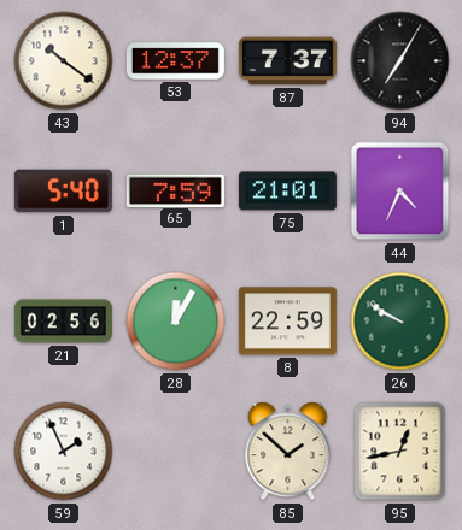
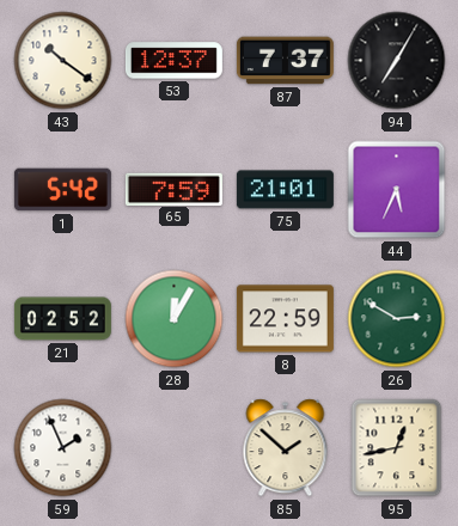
1: 5:40 -> 5:42
44: 4:34 -> 5:34
21: 02:56 -> 02:52
26: 9:50 -> 2:50
